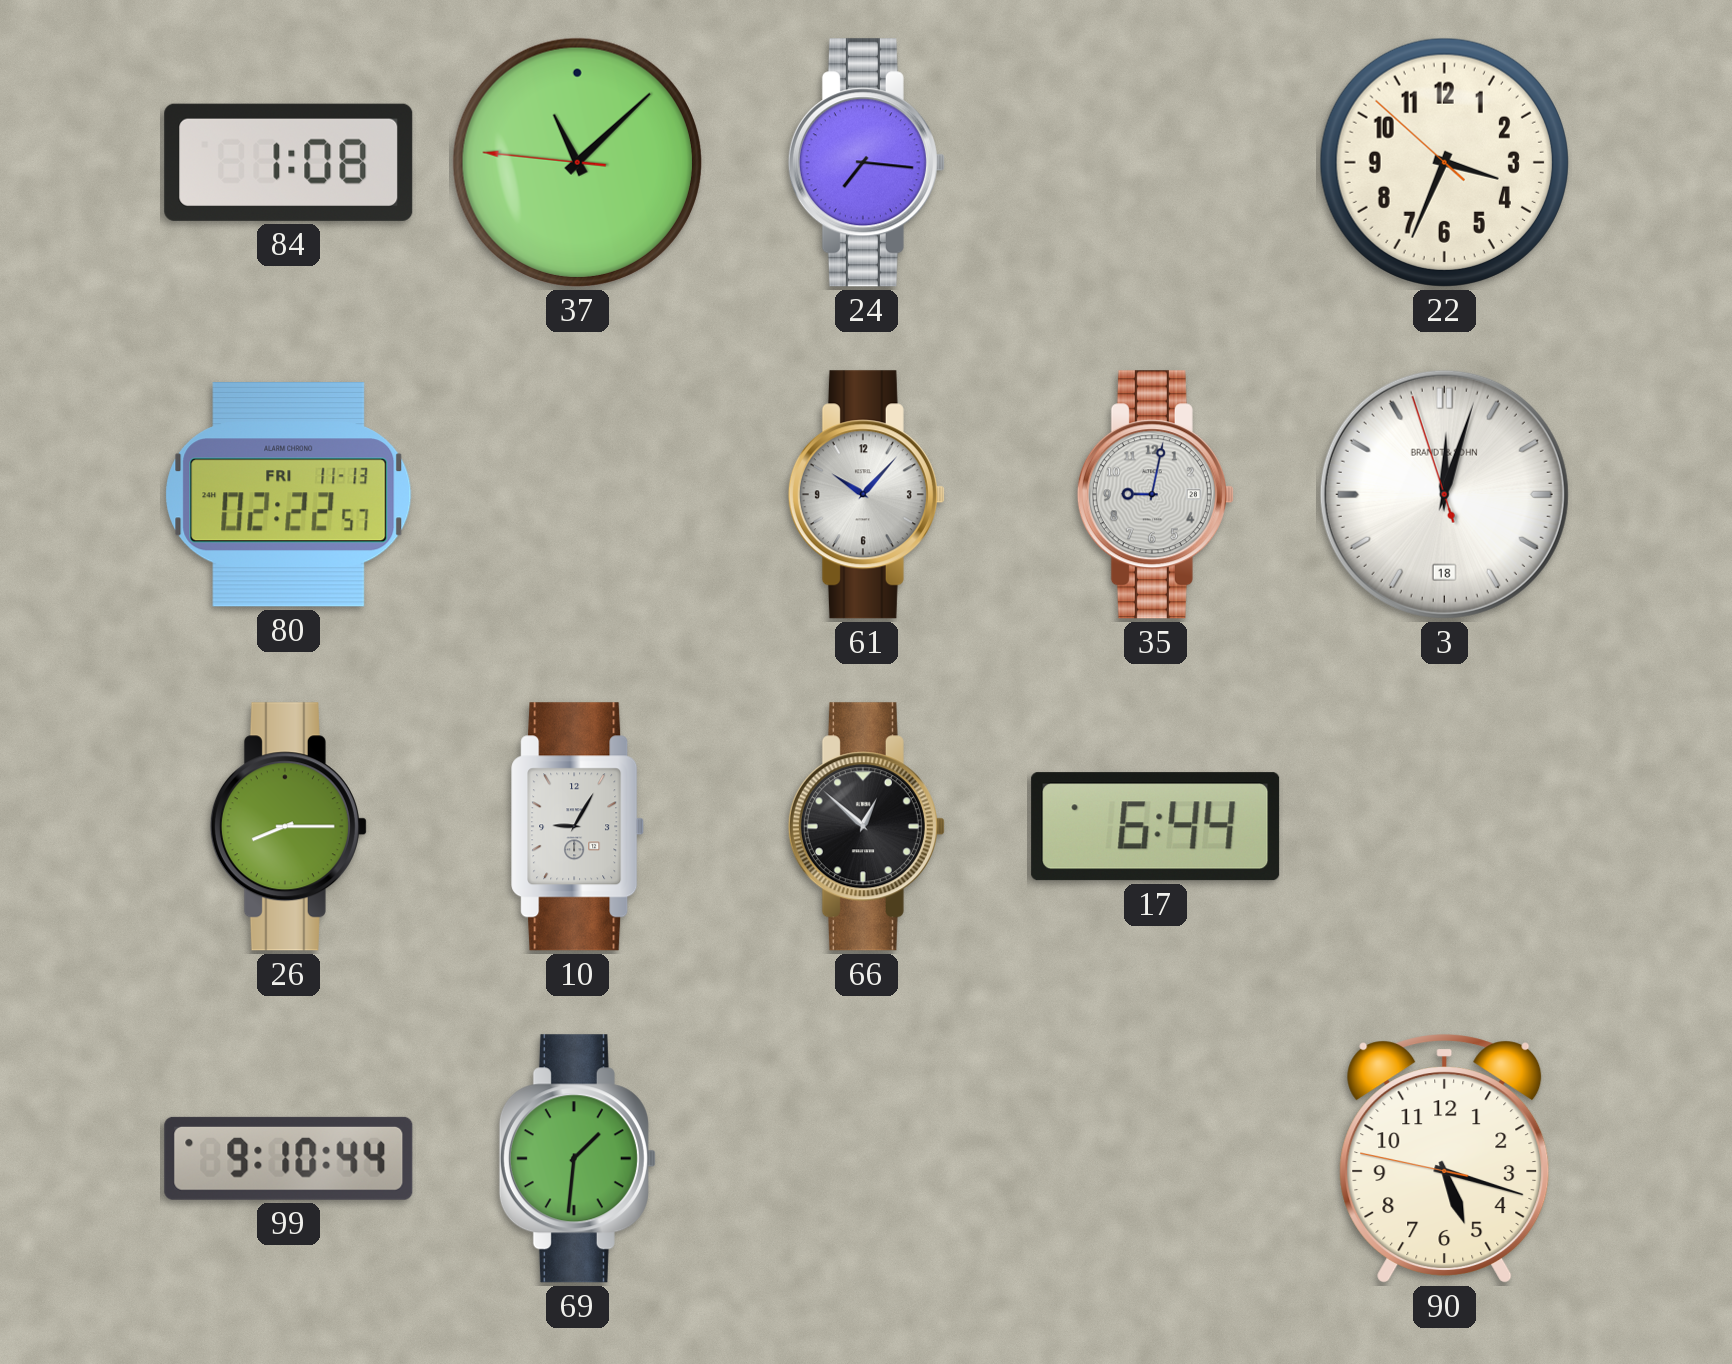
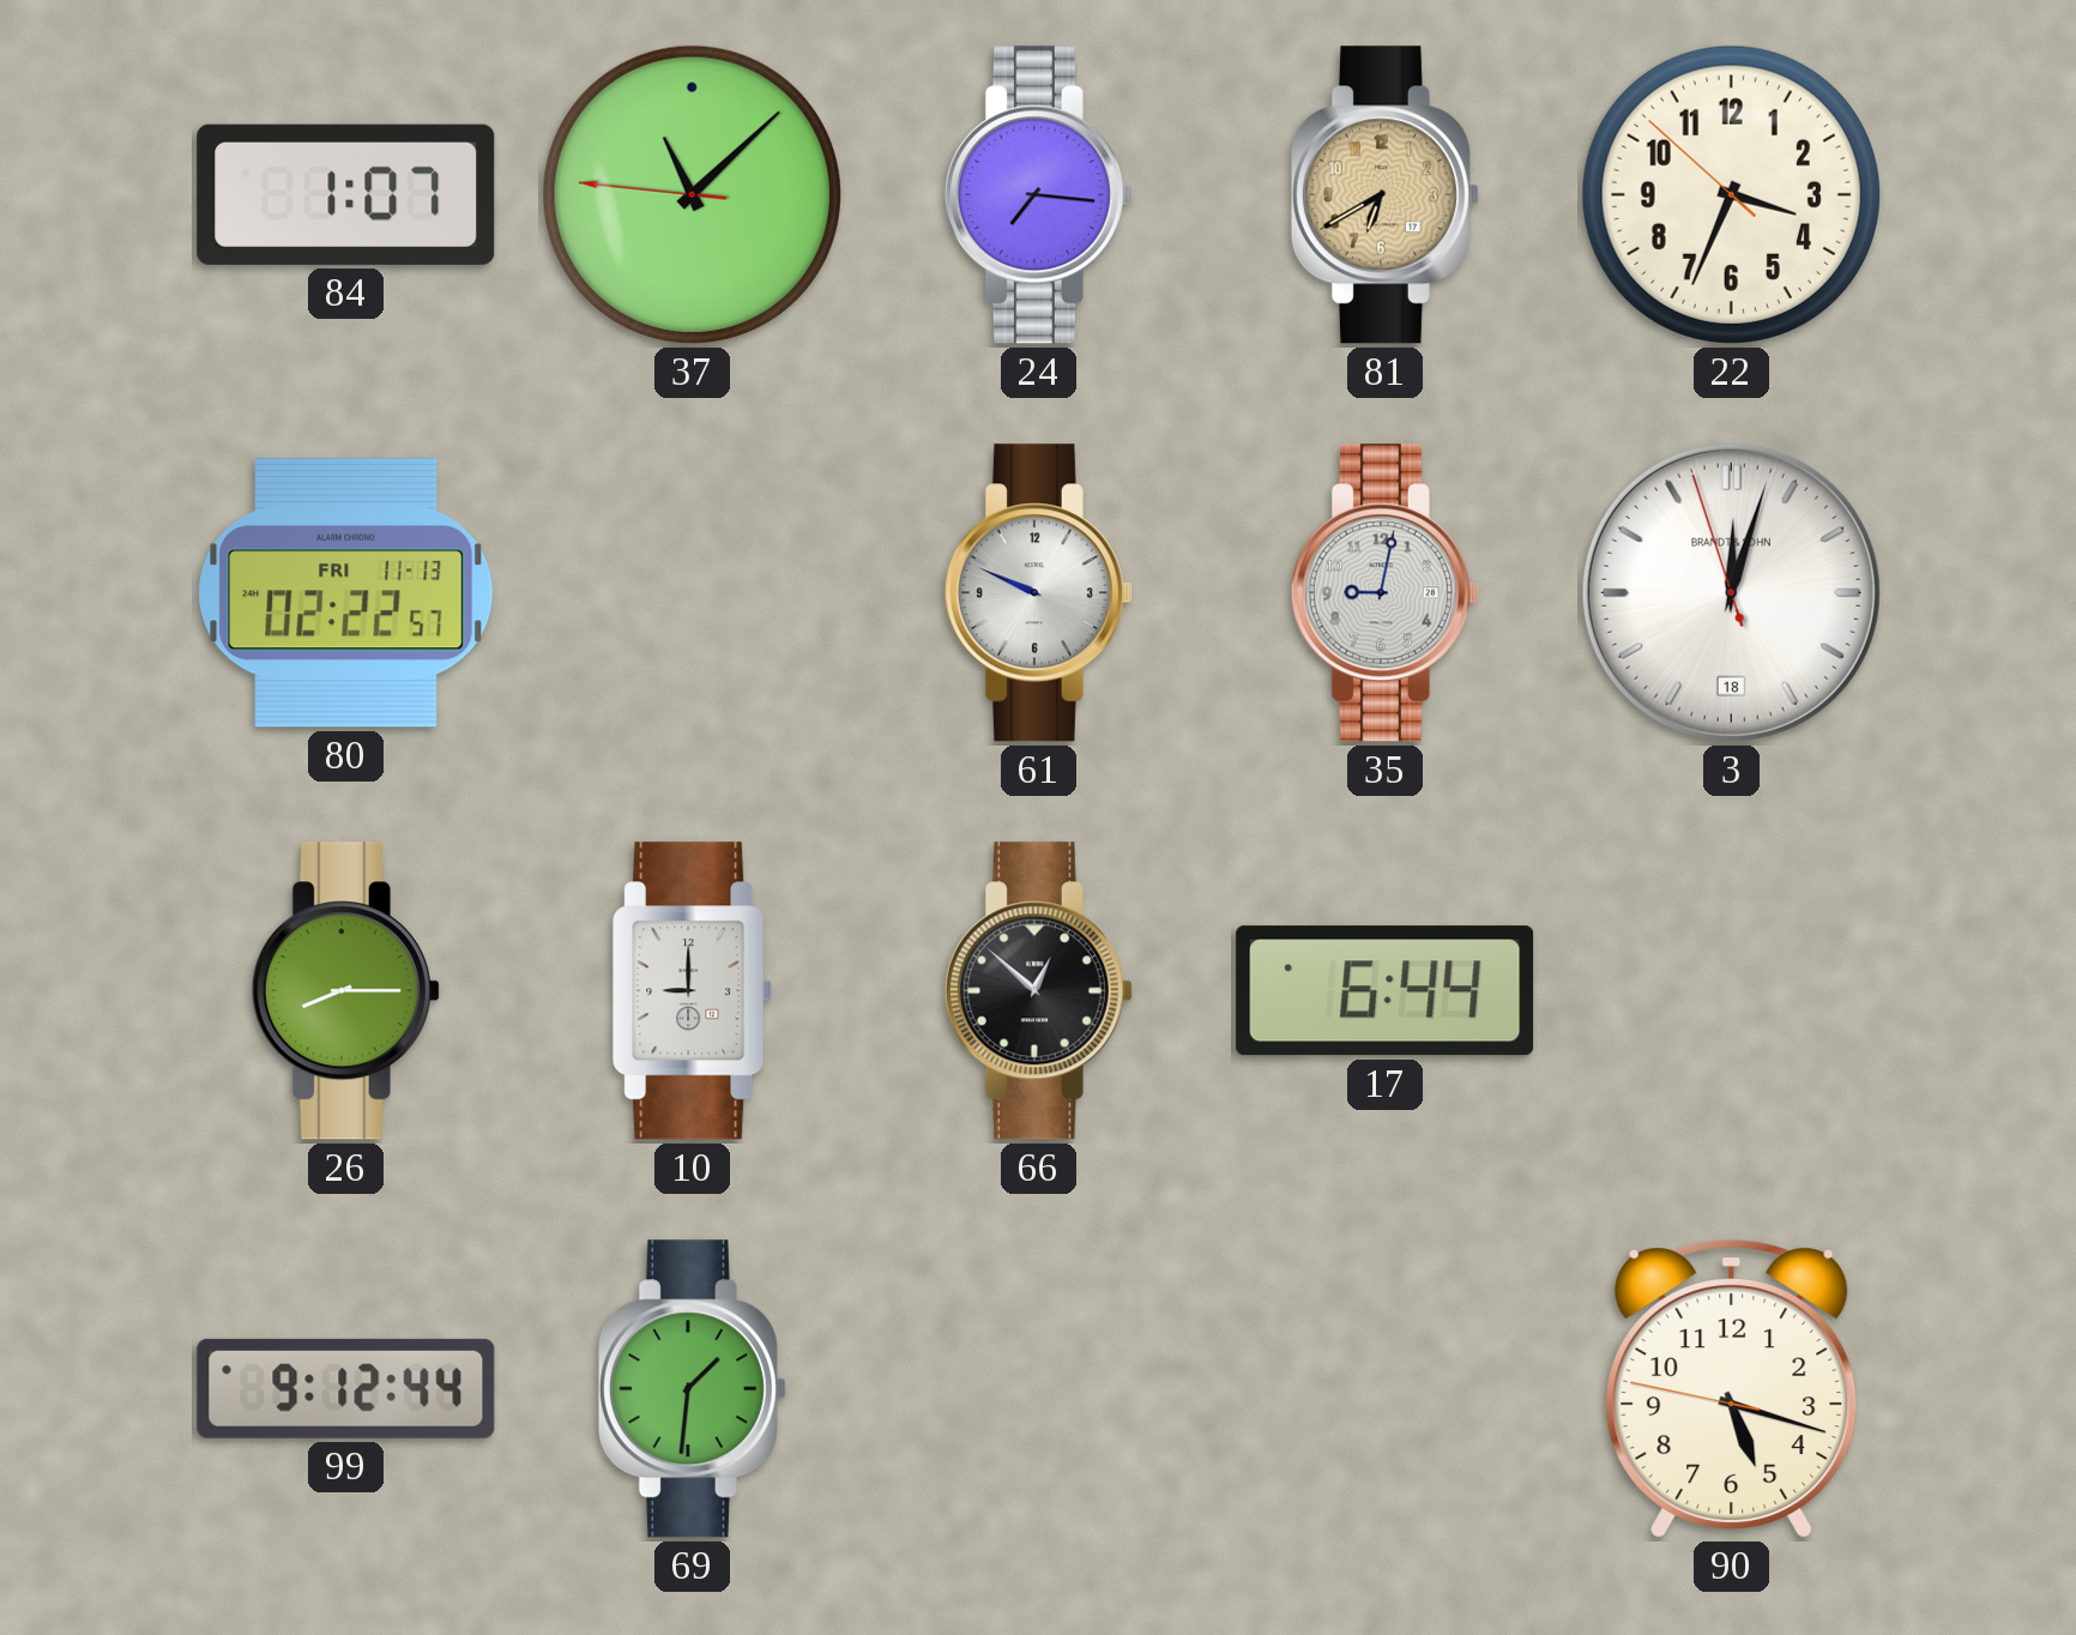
84: 1:08 -> 1:07
81: none -> 6:40
61: 10:07 -> 9:49
10: 9:05 -> 9:00
99: 9:10 -> 9:12
